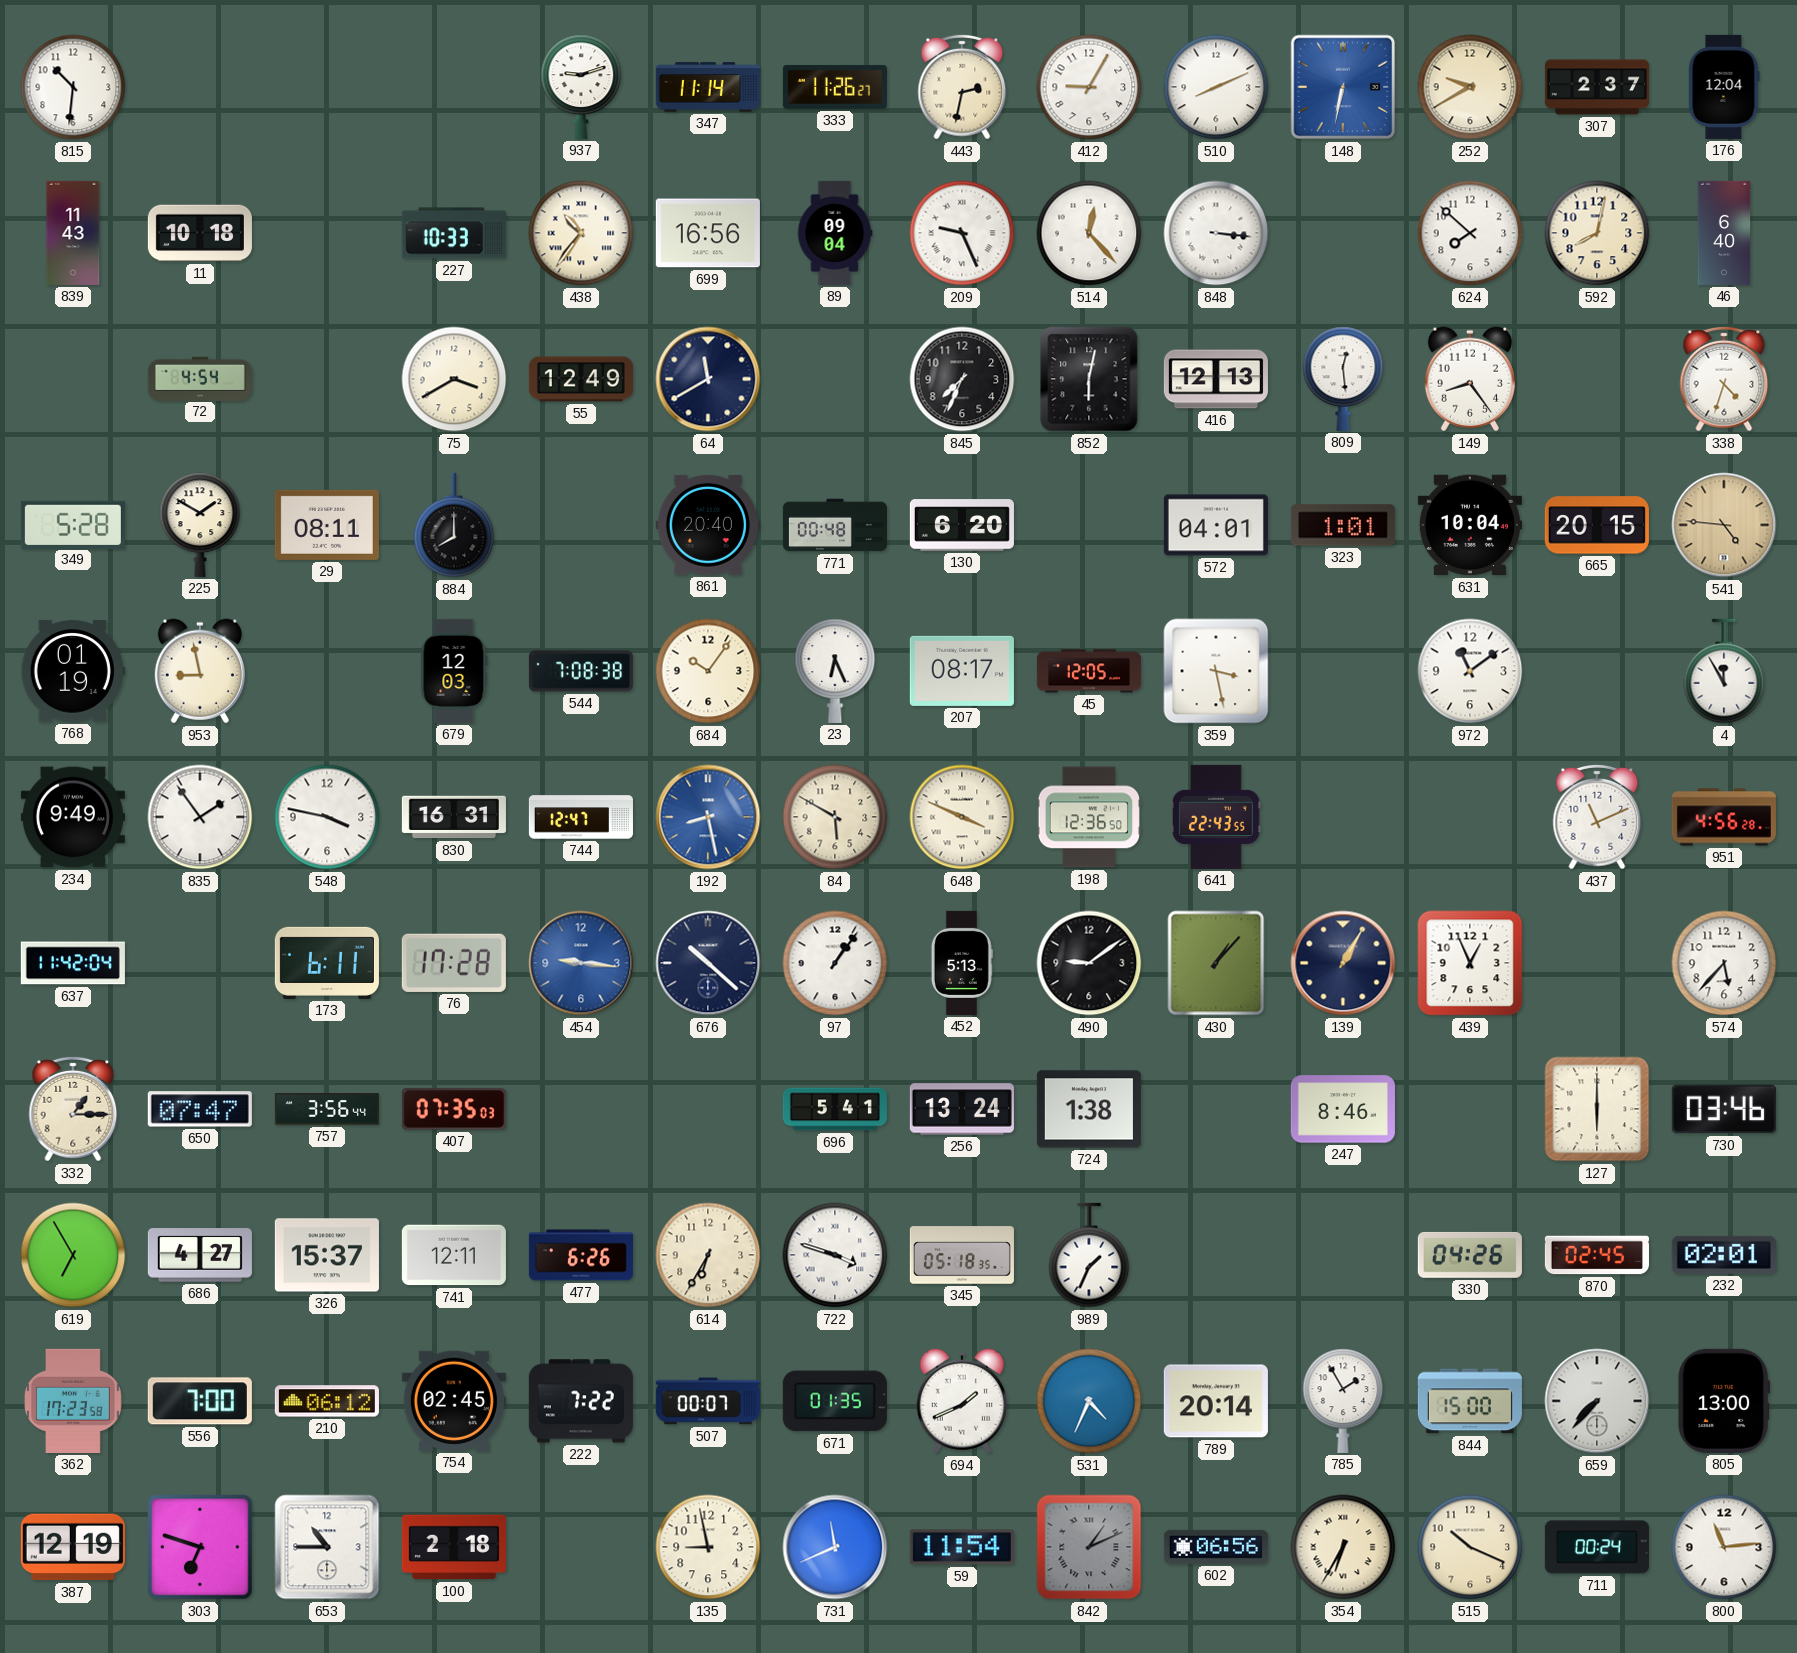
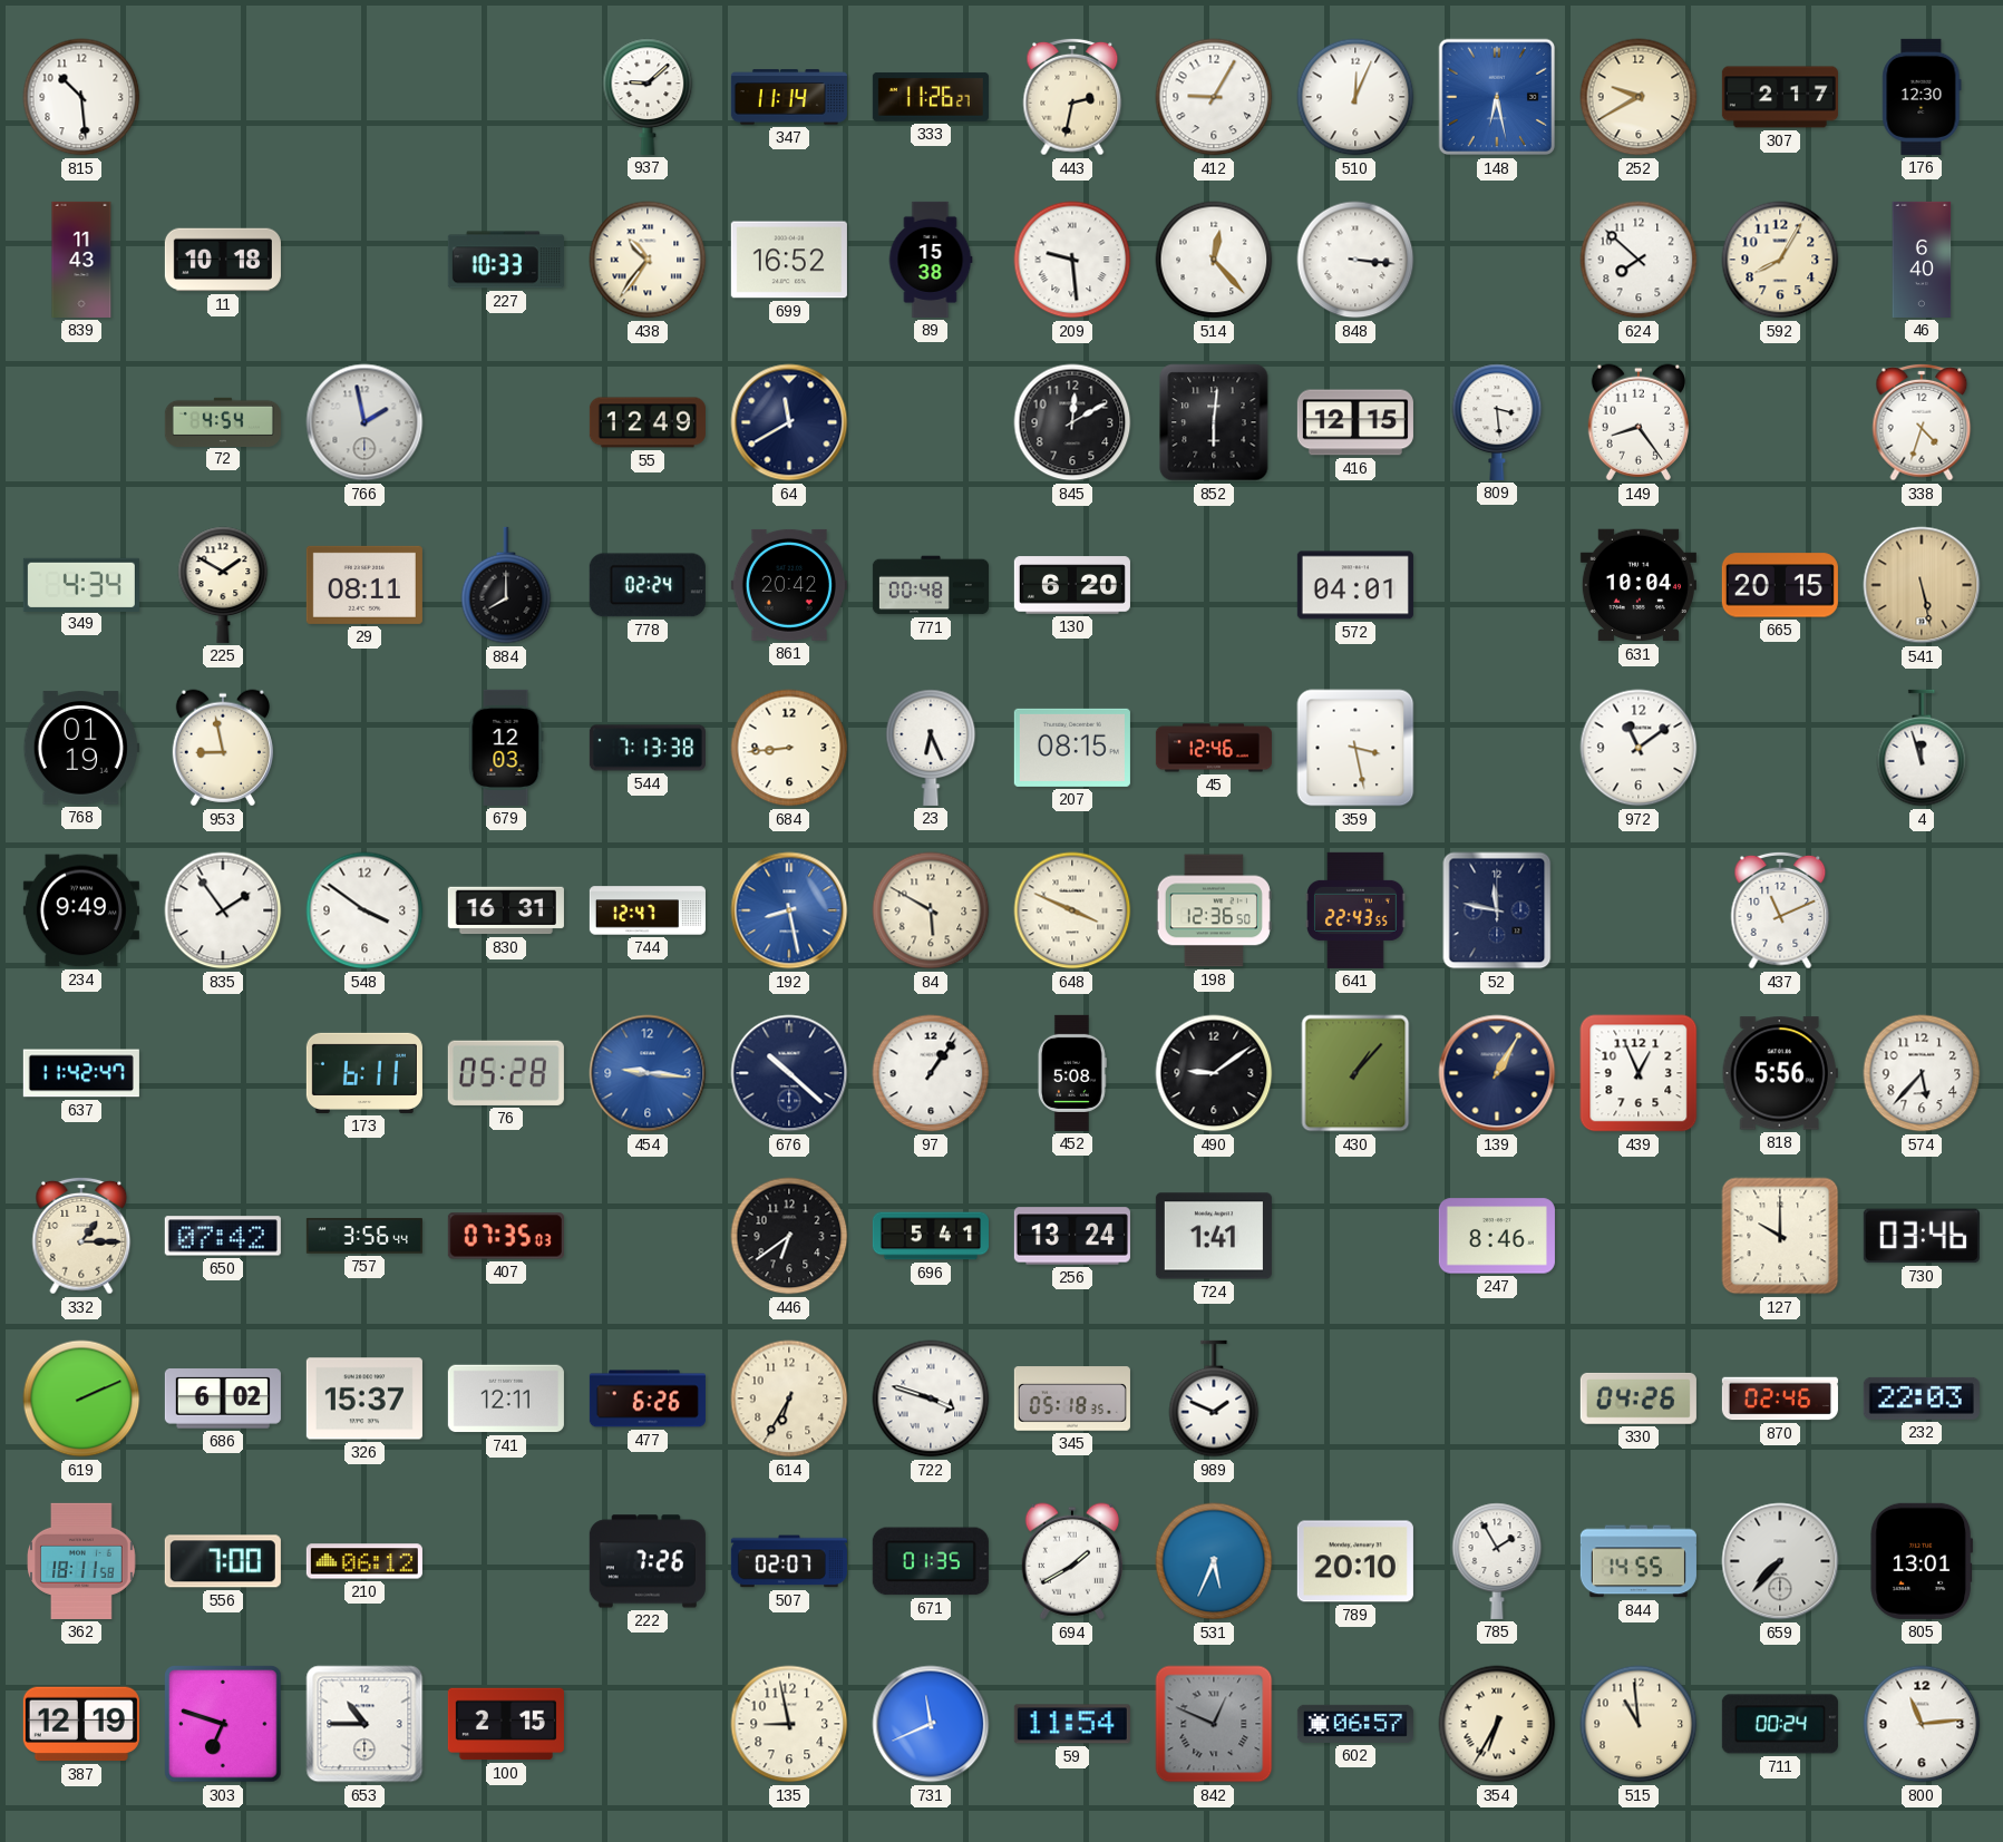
815: 10:31 -> 10:29
937: 9:12 -> 9:08
510: 8:11 -> 12:04
148: 6:32 -> 6:28
307: 2:37 -> 2:17
176: 12:04 -> 12:30
699: 16:56 -> 16:52
89: 09:04 -> 15:38
209: 9:26 -> 9:29
592: 8:02 -> 8:05
766: none -> 1:58
75: 3:40 -> none
845: 7:34 -> 12:10
852: 6:02 -> 6:01
416: 12:13 -> 12:15
809: 12:29 -> 3:29
349: 5:28 -> 4:34
778: none -> 02:24
861: 20:40 -> 20:42
323: 1:01 -> none
541: 4:46 -> 5:28
544: 7:08 -> 7:13
684: 10:06 -> 8:44
207: 08:17 -> 08:15
45: 12:05 -> 12:46
4: 11:55 -> 11:57
548: 3:47 -> 3:51
52: none -> 11:47
951: 4:56 -> none
637: 11:42:04 -> 11:42:47
76: 17:28 -> 05:28
452: 5:13 -> 5:08
818: none -> 5:56
650: 07:47 -> 07:42
446: none -> 6:39
724: 1:38 -> 1:41
127: 6:00 -> 10:00
619: 6:55 -> 2:11
686: 4:27 -> 6:02
989: 1:34 -> 1:49
870: 02:45 -> 02:46
232: 02:01 -> 22:03
362: 17:23 -> 18:11
754: 02:45 -> none
222: 7:22 -> 7:26
507: 00:07 -> 02:07
694: 1:41 -> 1:40
531: 4:34 -> 5:34
789: 20:14 -> 20:10
844: 15:00 -> 14:55
805: 13:00 -> 13:01
100: 2:18 -> 2:15
842: 1:11 -> 12:49
602: 06:56 -> 06:57
515: 10:19 -> 10:59
